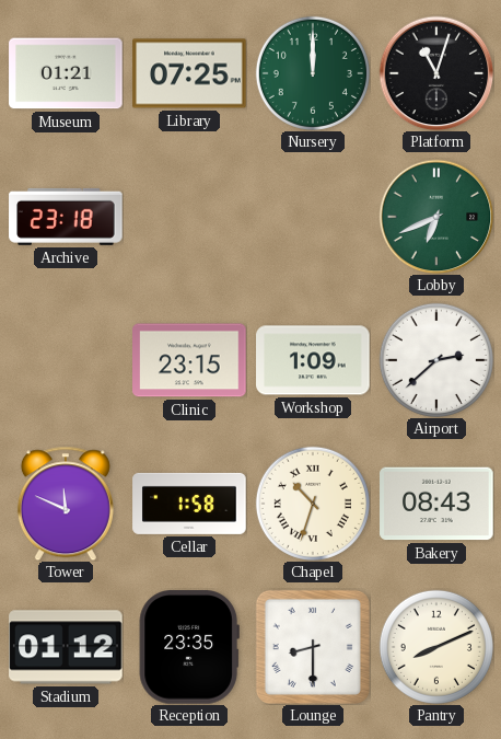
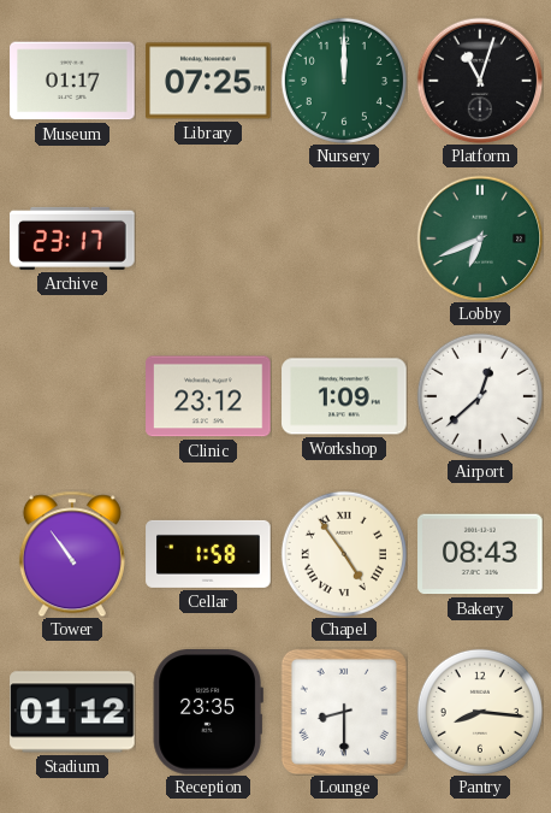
Museum: 01:21 -> 01:17
Archive: 23:18 -> 23:17
Clinic: 23:15 -> 23:12
Airport: 2:38 -> 12:38
Tower: 11:49 -> 10:54
Chapel: 10:33 -> 4:54
Pantry: 8:11 -> 8:16
